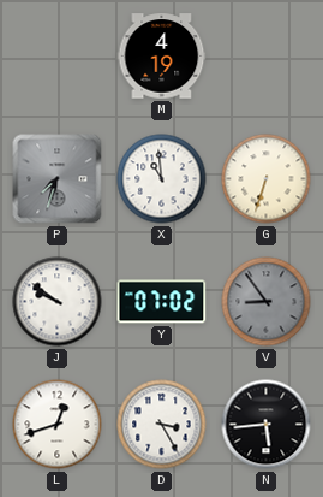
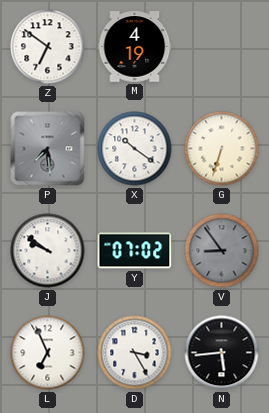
Z: none -> 6:51
P: 7:33 -> 7:29
X: 10:59 -> 10:21
L: 12:42 -> 6:56
